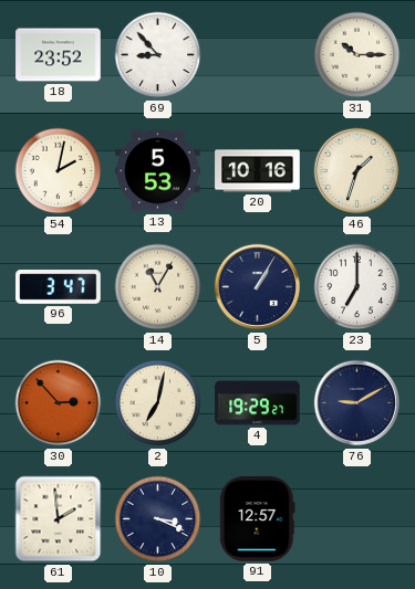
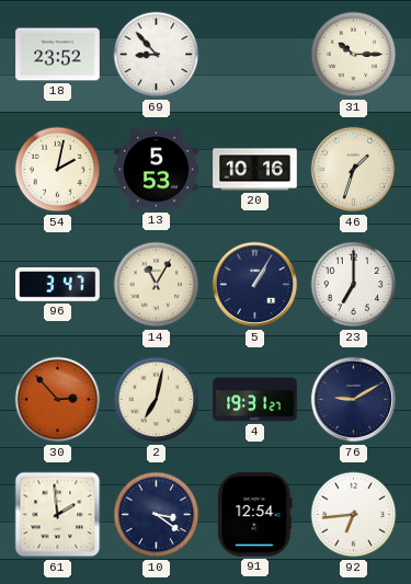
4: 19:29 -> 19:31
10: 3:19 -> 3:21
91: 12:57 -> 12:54
92: none -> 6:44
